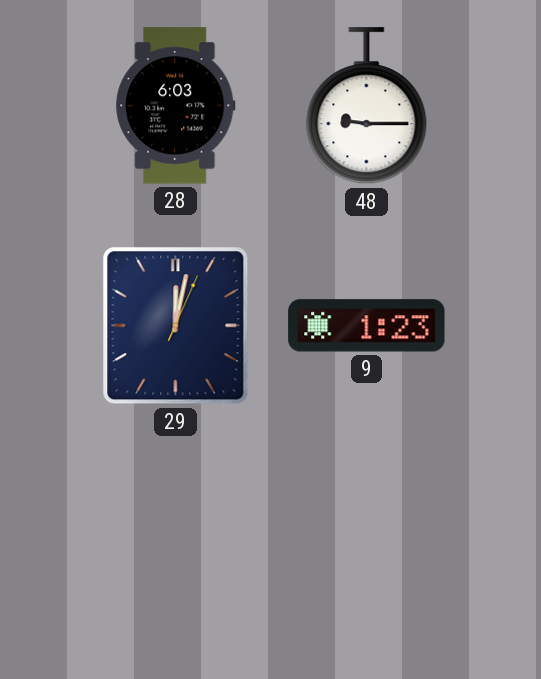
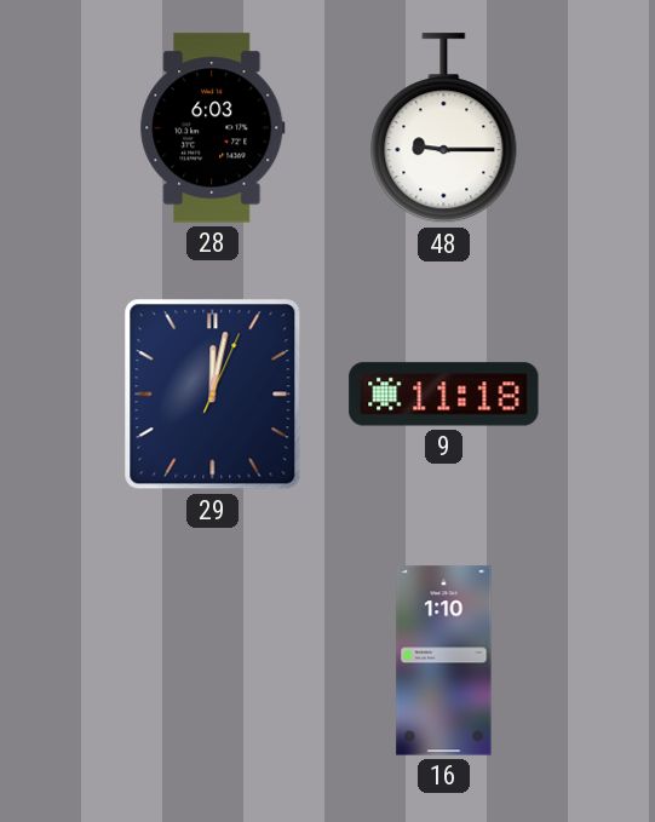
9: 1:23 -> 11:18
16: none -> 1:10
